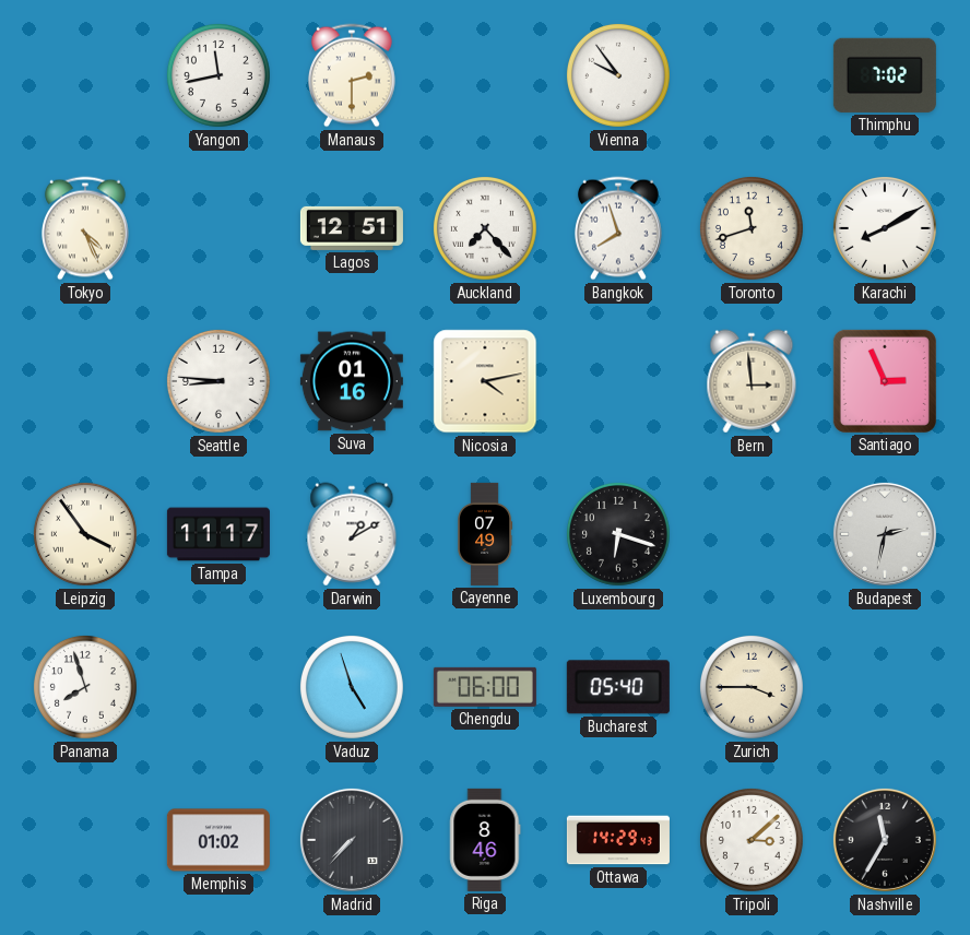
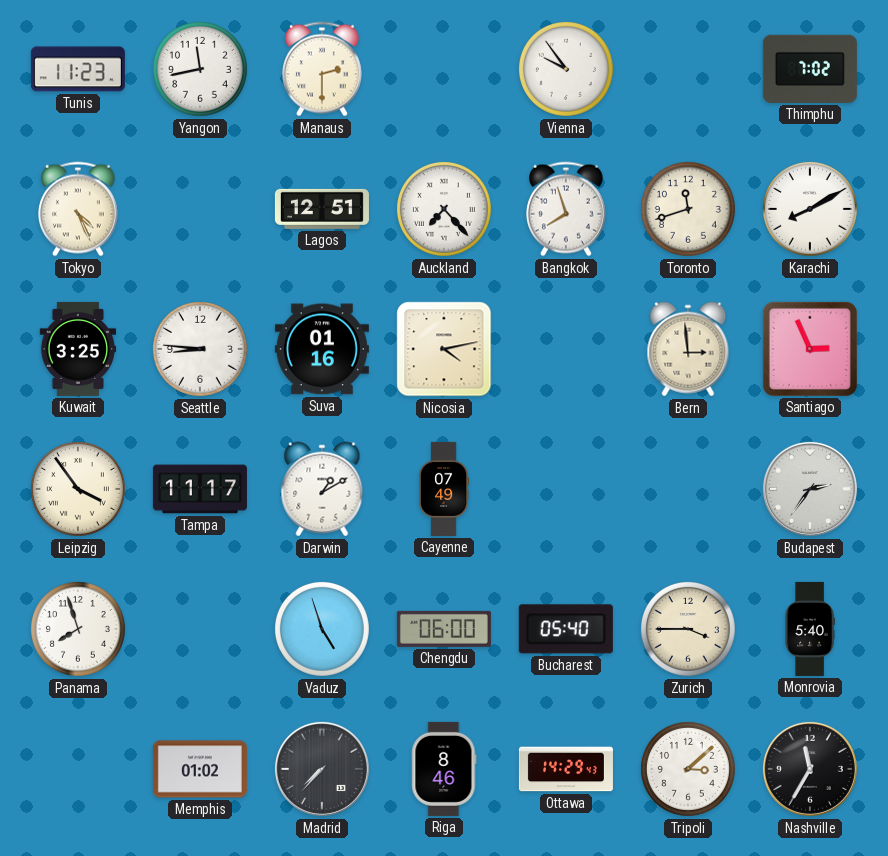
Tunis: none -> 11:23
Kuwait: none -> 3:25
Luxembourg: 6:18 -> none
Budapest: 2:32 -> 2:36
Monrovia: none -> 5:40
